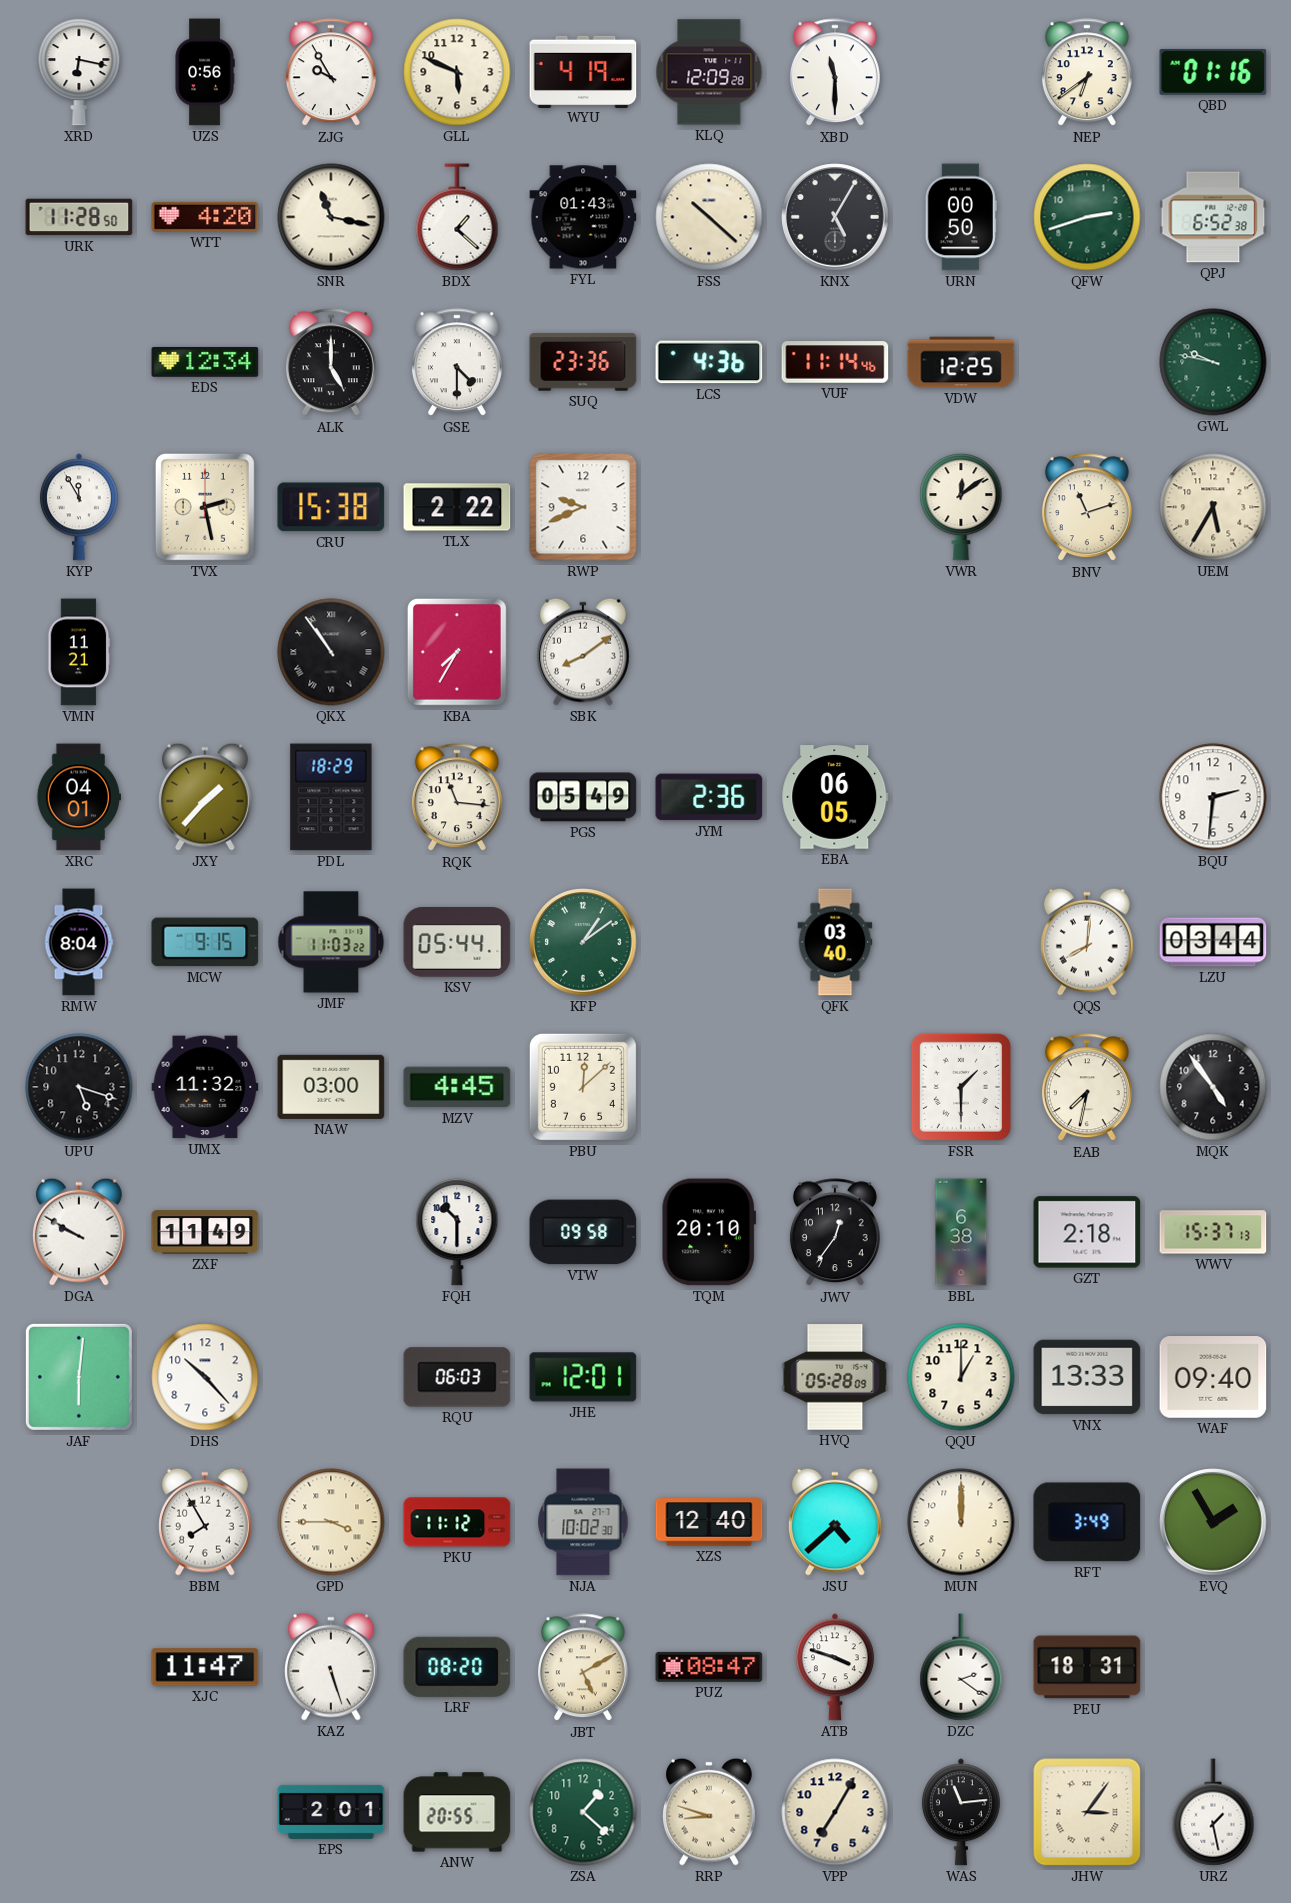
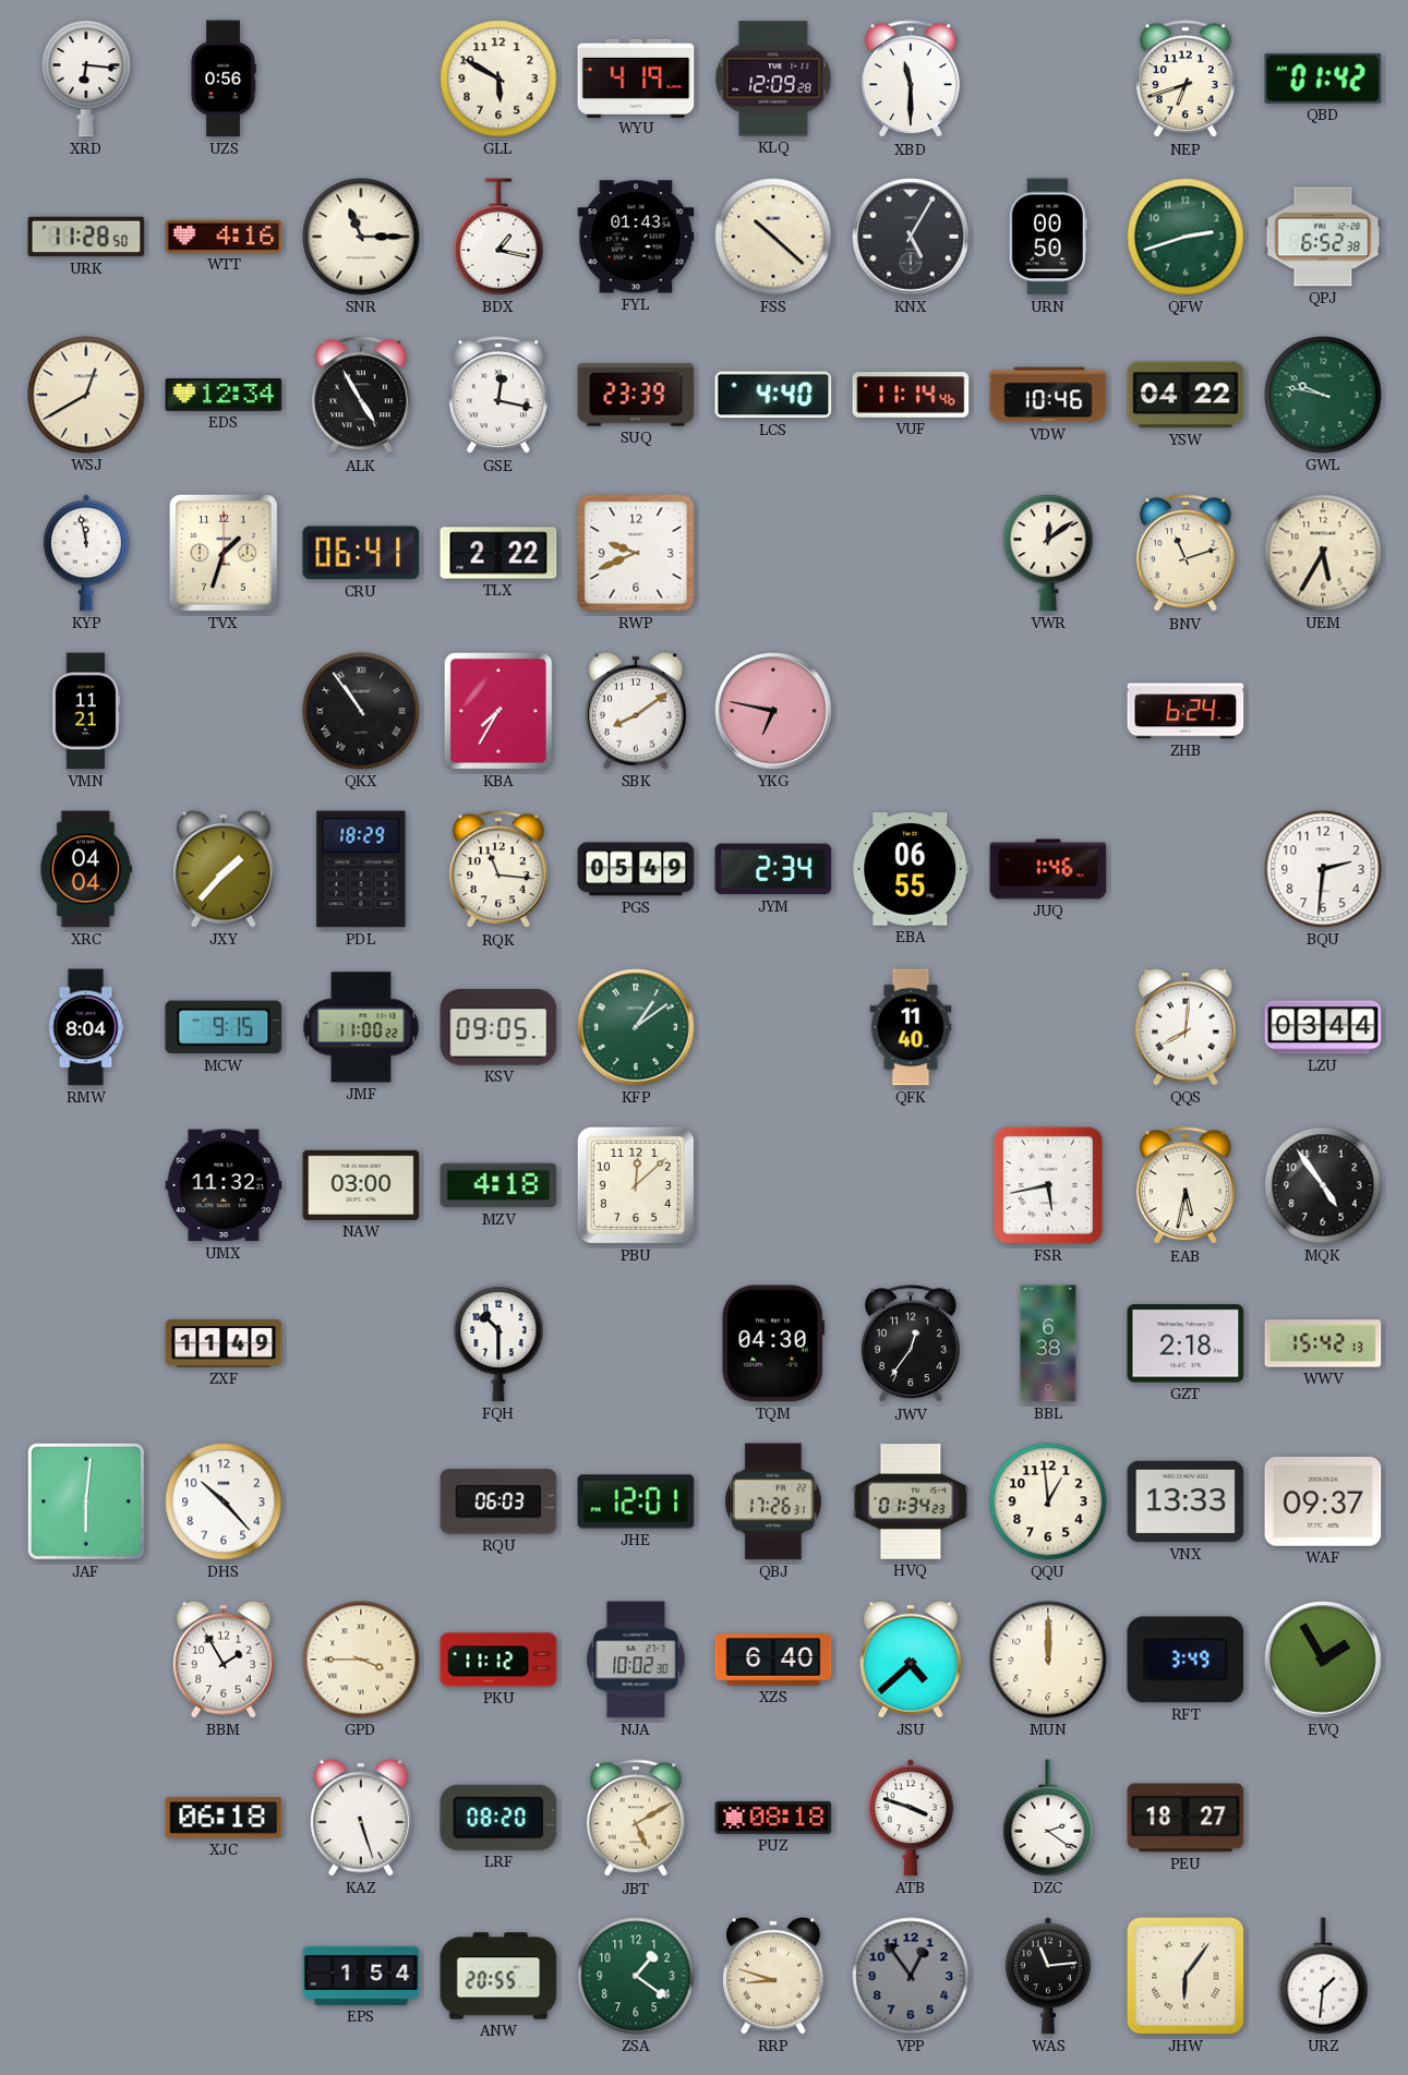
XRD: 6:17 -> 6:16
ZJG: 9:55 -> none
GLL: 5:49 -> 5:50
NEP: 6:39 -> 6:42
QBD: 01:16 -> 01:42
WTT: 4:20 -> 4:16
SNR: 11:17 -> 11:15
BDX: 1:22 -> 1:17
WSJ: none -> 12:40
ALK: 5:00 -> 4:55
GSE: 4:30 -> 12:17
SUQ: 23:36 -> 23:39
LCS: 4:36 -> 4:40
VDW: 12:25 -> 10:46
YSW: none -> 04:22
KYP: 11:55 -> 11:58
TVX: 2:28 -> 1:33
CRU: 15:38 -> 06:41
YKG: none -> 6:47
ZHB: none -> 6:24
XRC: 04:01 -> 04:04
JYM: 2:36 -> 2:34
EBA: 06:05 -> 06:55
JUQ: none -> 1:46
JMF: 11:03 -> 11:00
KSV: 05:44 -> 09:05
QFK: 03:40 -> 11:40
UPU: 5:18 -> none
MZV: 4:45 -> 4:18
FSR: 1:30 -> 5:43
EAB: 7:32 -> 5:32
DGA: 9:50 -> none
VTW: 09:58 -> none
TQM: 20:10 -> 04:30
WWV: 15:37 -> 15:42
QBJ: none -> 17:26
HVQ: 05:28 -> 01:34
QQU: 1:00 -> 12:59
WAF: 09:40 -> 09:37
BBM: 7:55 -> 1:55
XZS: 12:40 -> 6:40
XJC: 11:47 -> 06:18
PUZ: 08:47 -> 08:18
PEU: 18:31 -> 18:27
EPS: 2:01 -> 1:54
ZSA: 1:22 -> 1:21
VPP: 7:05 -> 12:54
VPP dial: cream -> grey
JHW: 3:06 -> 6:06
URZ: 1:28 -> 1:31
